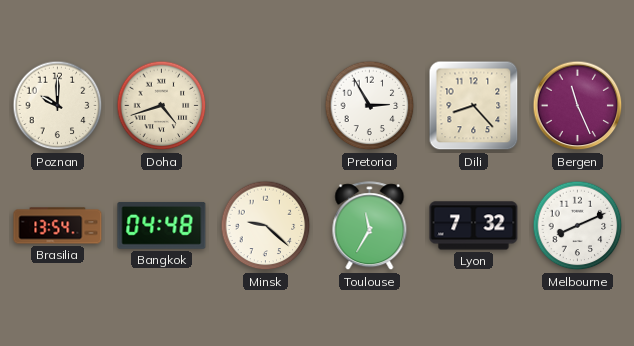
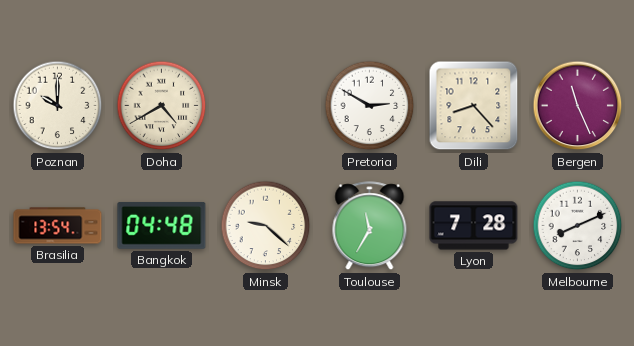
Doha: 4:42 -> 4:40
Pretoria: 2:55 -> 2:50
Lyon: 7:32 -> 7:28
